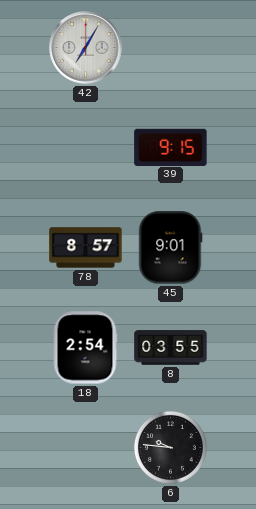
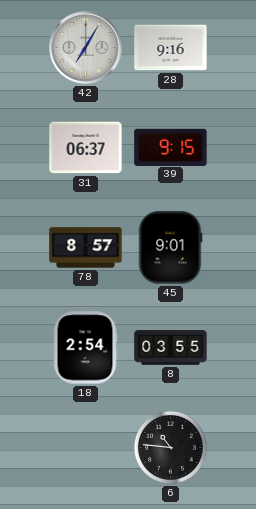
28: none -> 9:16
31: none -> 06:37
6: 9:46 -> 10:46
